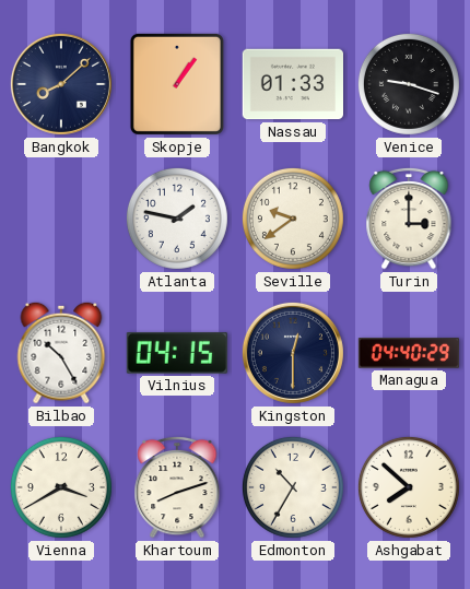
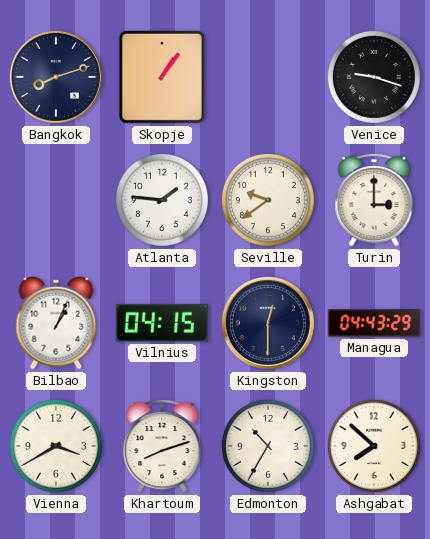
Bangkok: 8:08 -> 8:12
Nassau: 01:33 -> none
Atlanta: 1:47 -> 1:46
Bilbao: 10:25 -> 1:04
Managua: 04:40 -> 04:43
